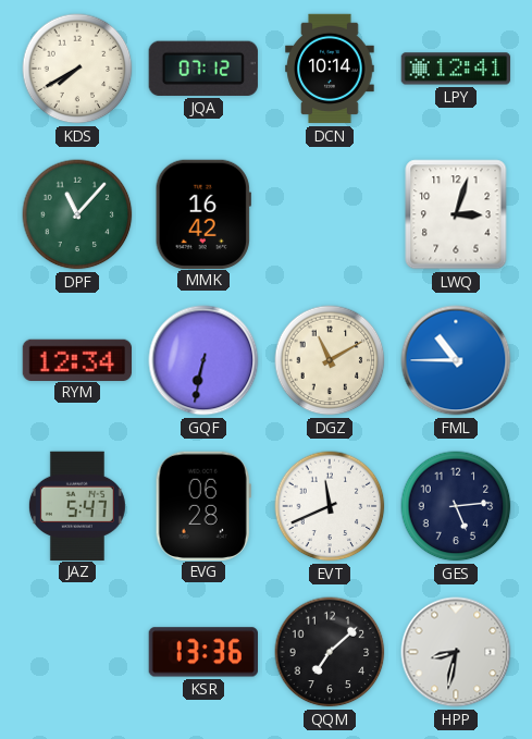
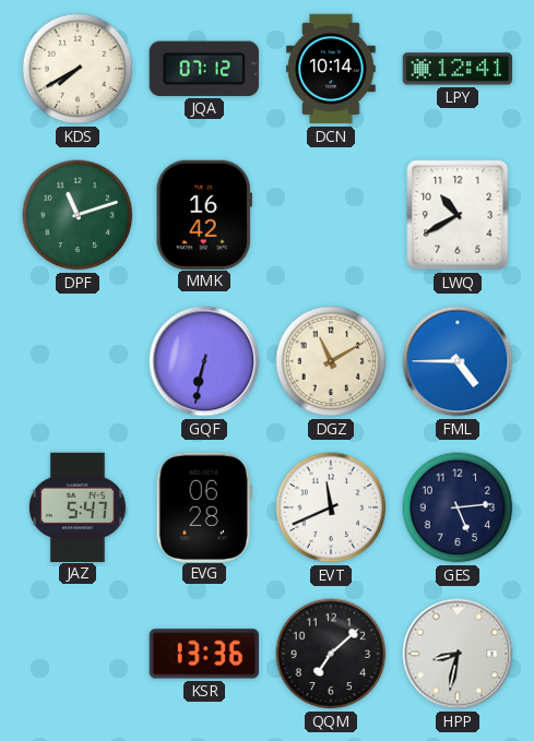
DPF: 11:07 -> 11:12
LWQ: 3:03 -> 10:40
RYM: 12:34 -> none
FML: 10:45 -> 4:45
